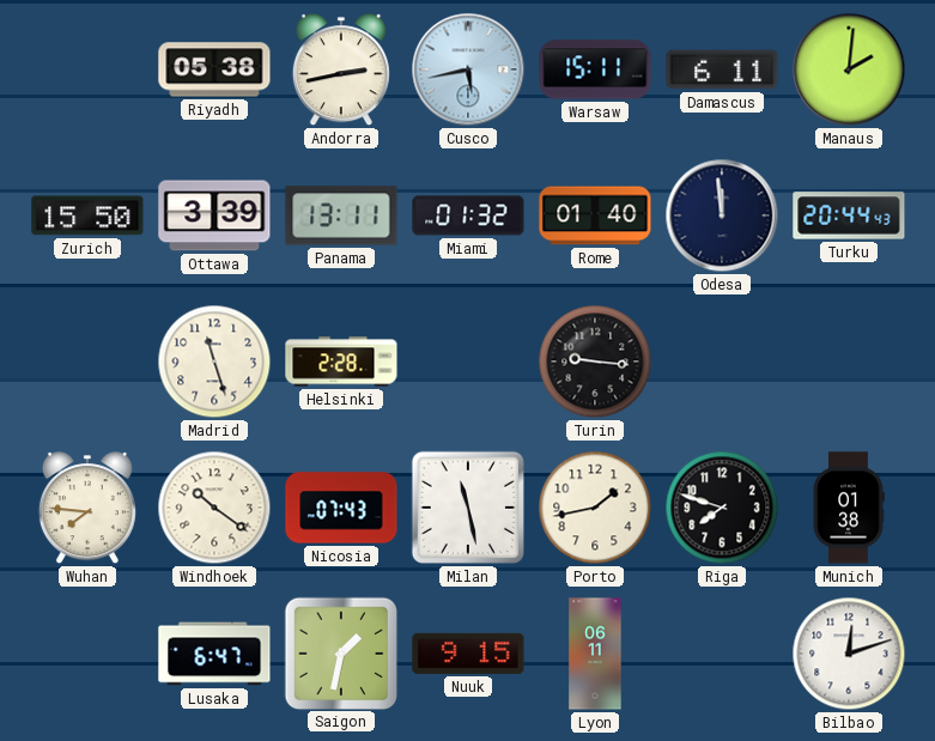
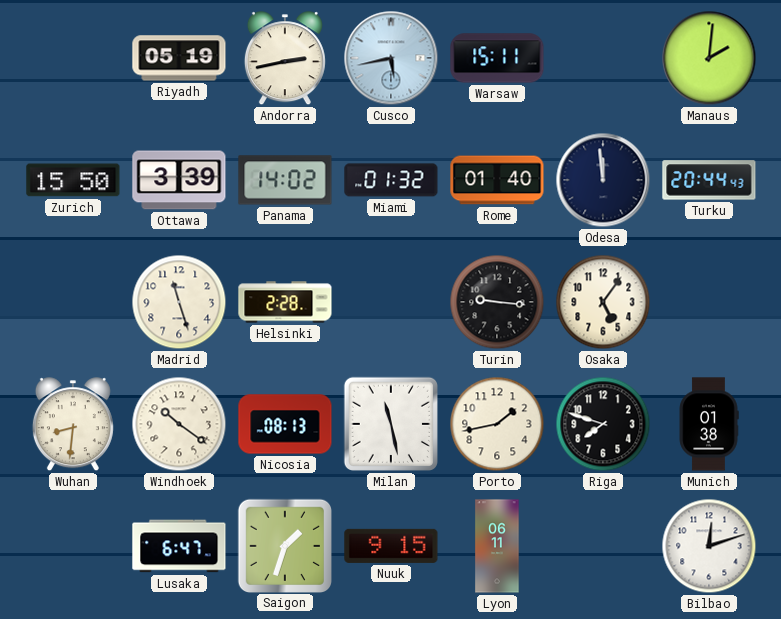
Riyadh: 05:38 -> 05:19
Damascus: 6:11 -> none
Panama: 13:11 -> 14:02
Osaka: none -> 5:06
Wuhan: 7:46 -> 8:31
Nicosia: 07:43 -> 08:13
Saigon: 1:32 -> 1:33
